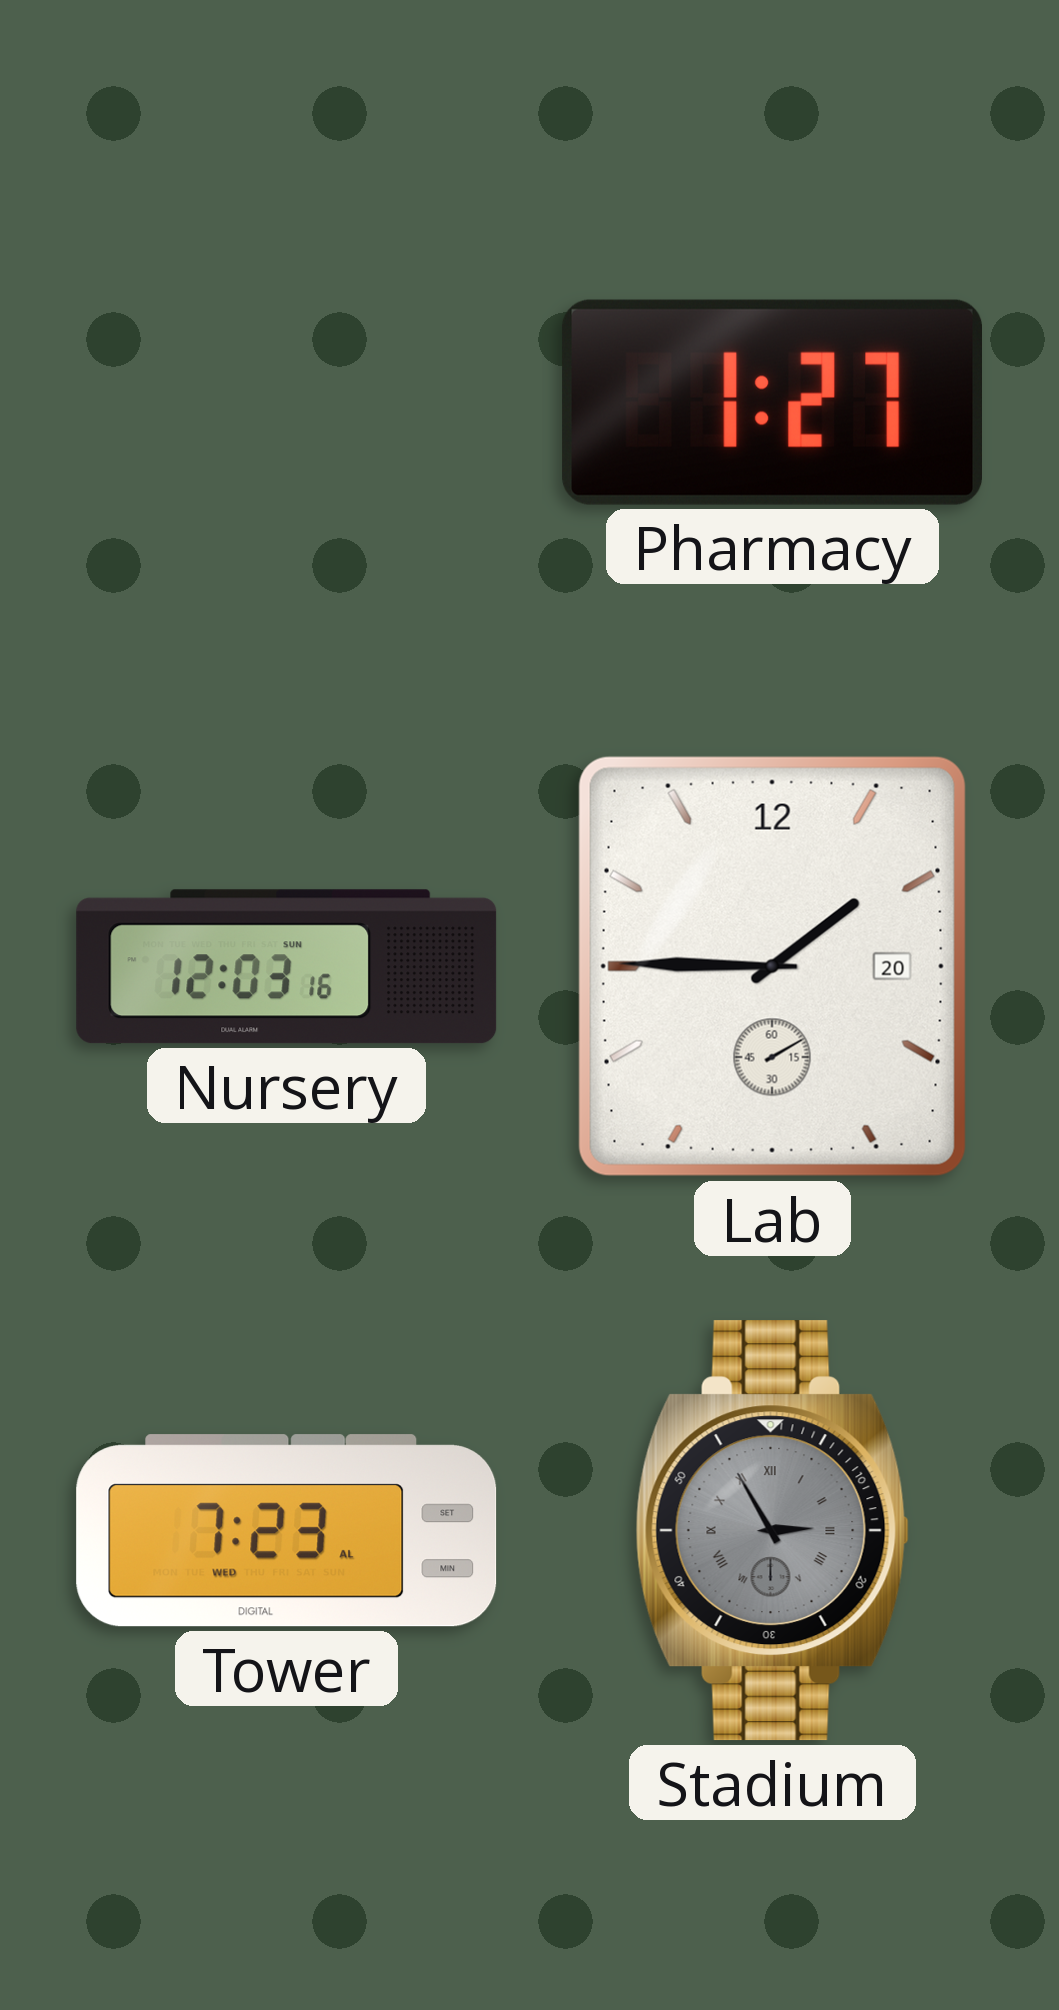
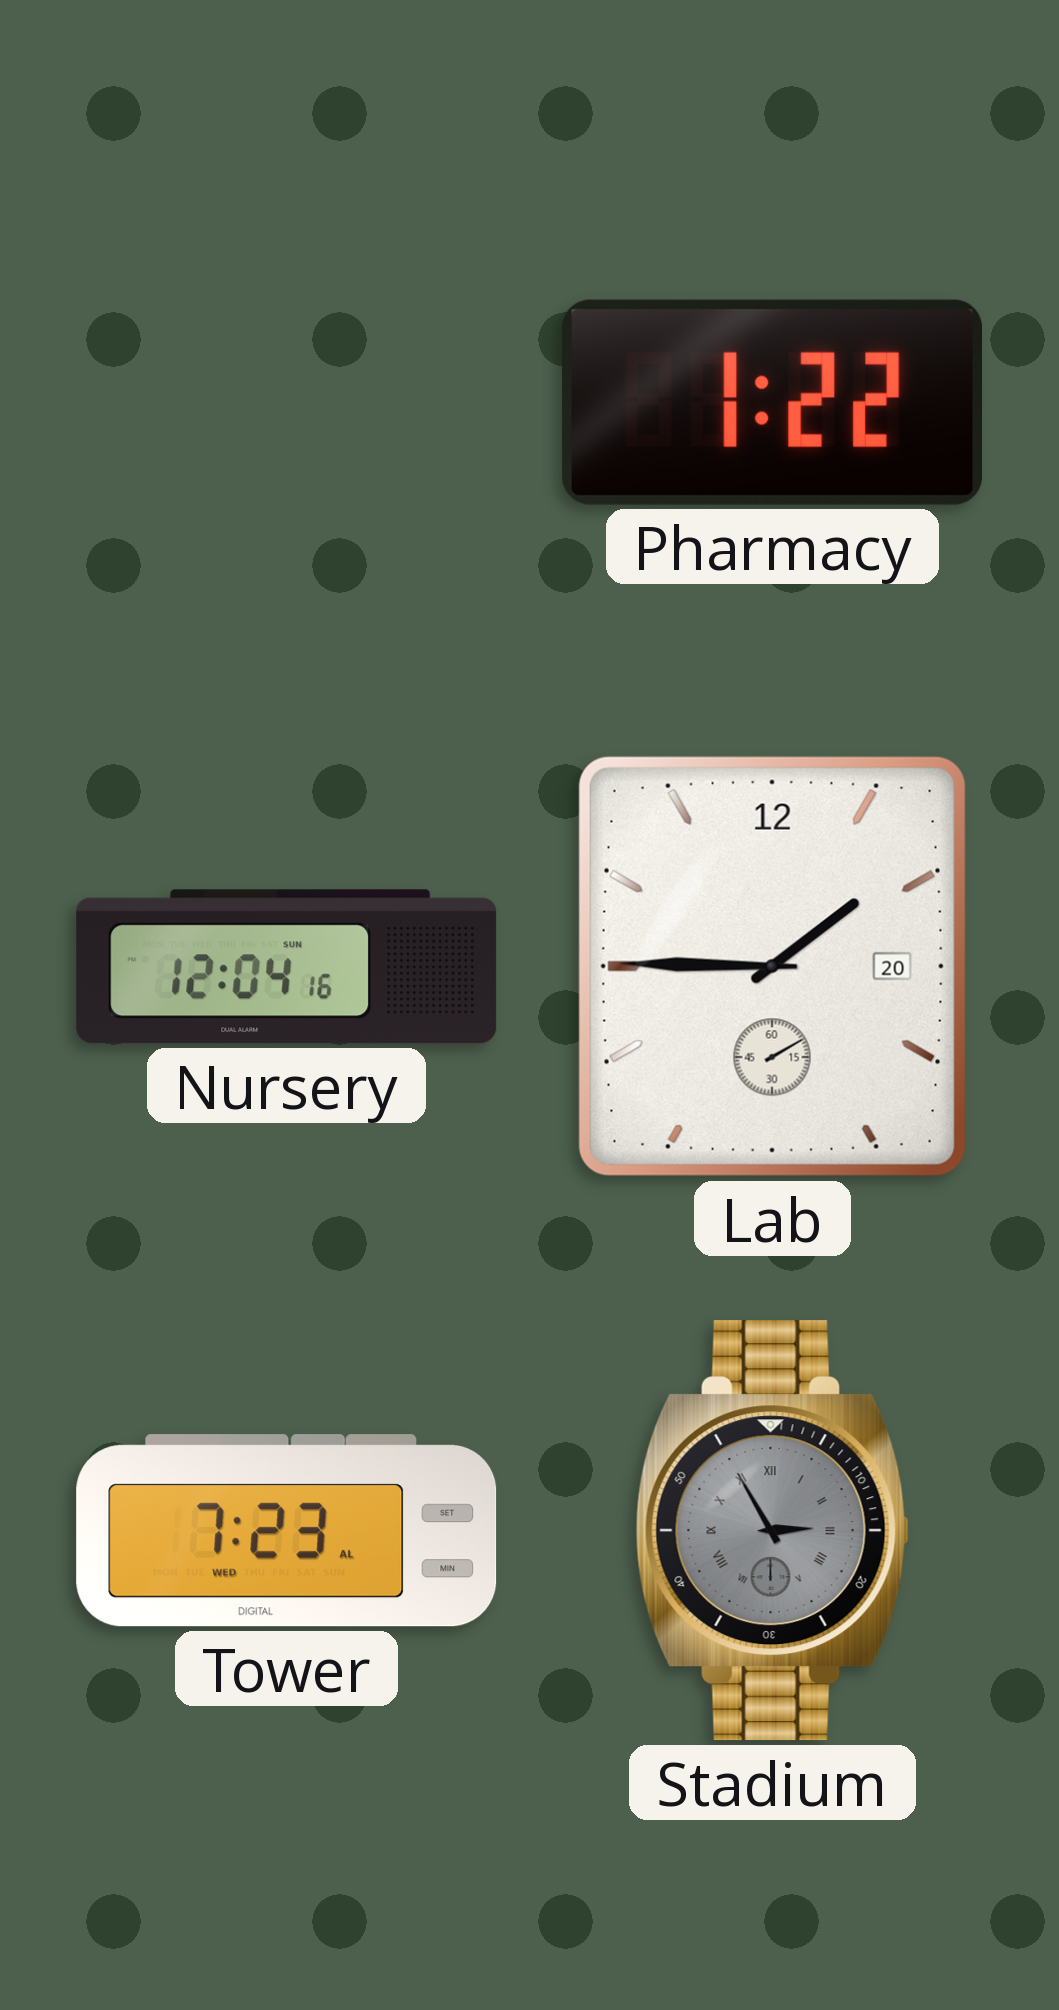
Pharmacy: 1:27 -> 1:22
Nursery: 12:03 -> 12:04
